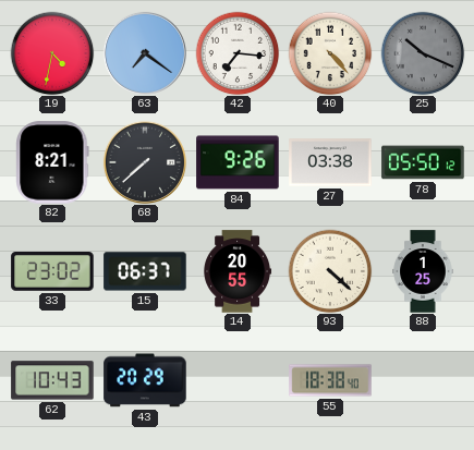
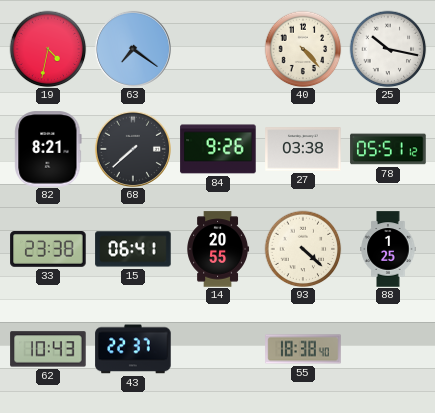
42: 7:16 -> none
25: 10:19 -> 10:17
25 dial: grey -> white
78: 05:50 -> 05:51
33: 23:02 -> 23:38
15: 06:37 -> 06:41
43: 20:29 -> 22:37
